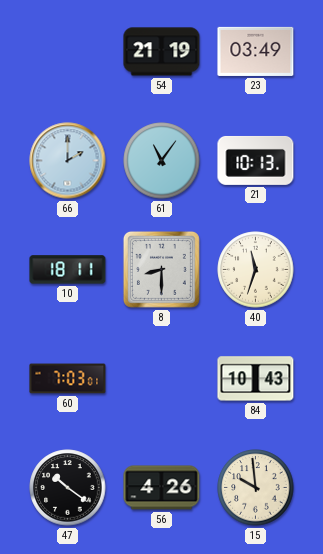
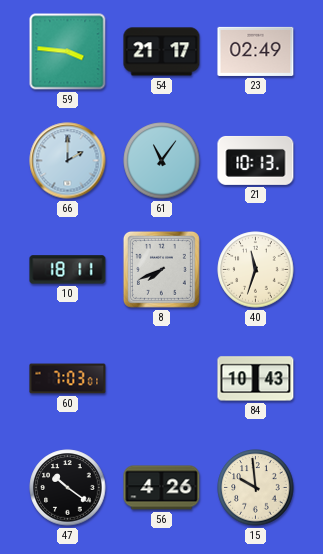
59: none -> 3:46
54: 21:19 -> 21:17
23: 03:49 -> 02:49
8: 8:30 -> 7:41
